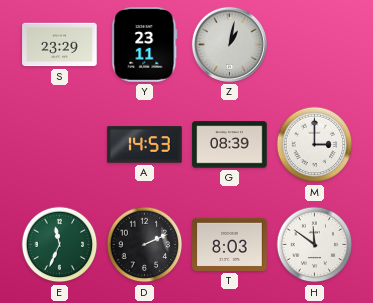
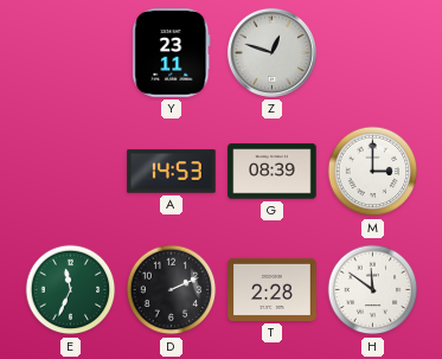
S: 23:29 -> none
Z: 1:02 -> 12:48
T: 8:03 -> 2:28
